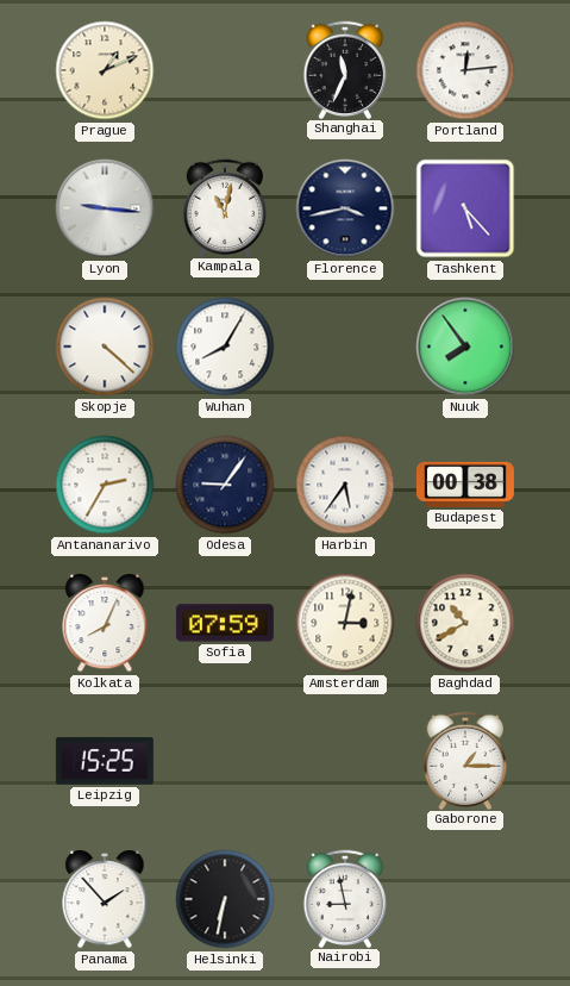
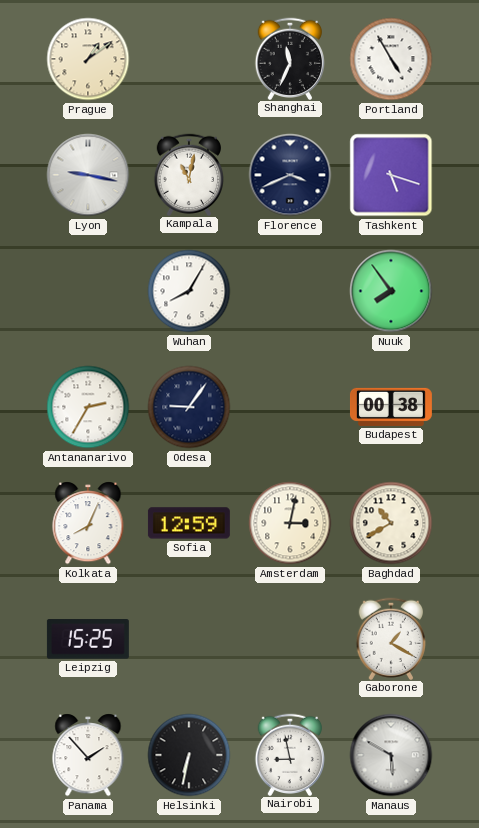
Prague: 1:11 -> 1:09
Portland: 12:14 -> 4:55
Lyon: 9:16 -> 9:17
Florence: 3:43 -> 3:41
Tashkent: 5:23 -> 5:18
Skopje: 4:22 -> none
Harbin: 5:36 -> none
Sofia: 07:59 -> 12:59
Gaborone: 1:15 -> 1:20
Manaus: none -> 5:50
